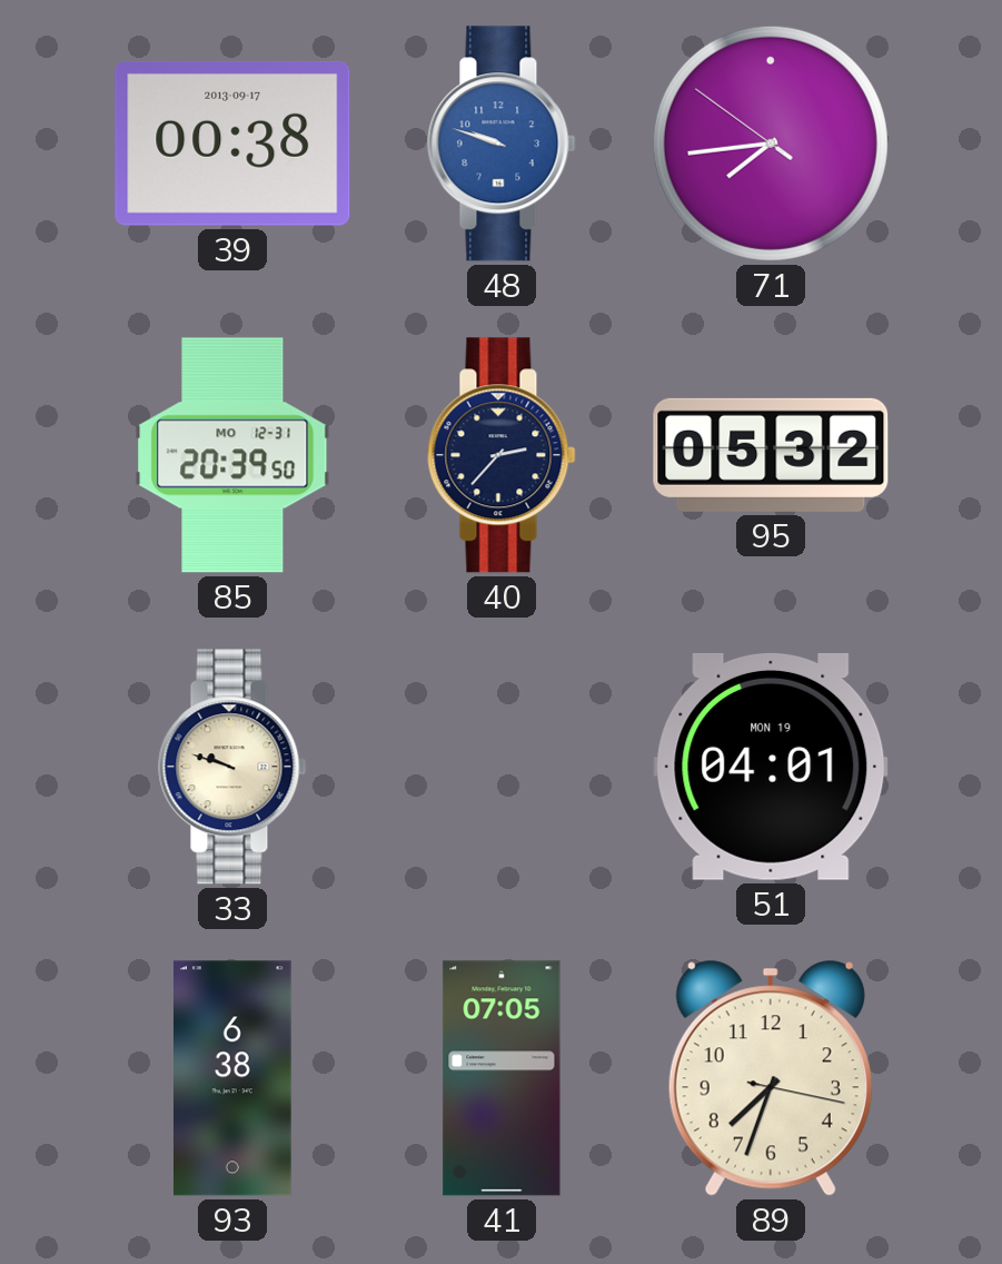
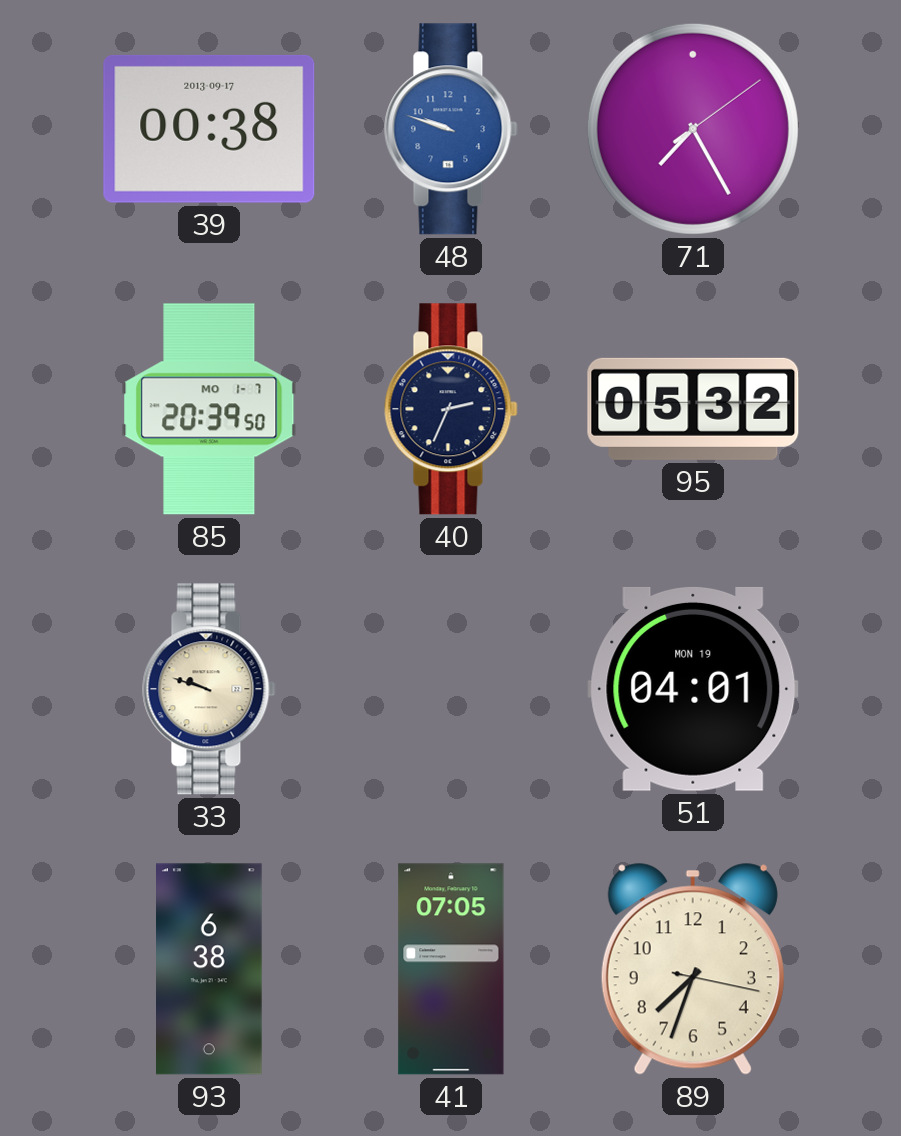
71: 7:43 -> 7:25
85 date: MO 12-31 -> MO 1-7
40: 2:37 -> 2:34
